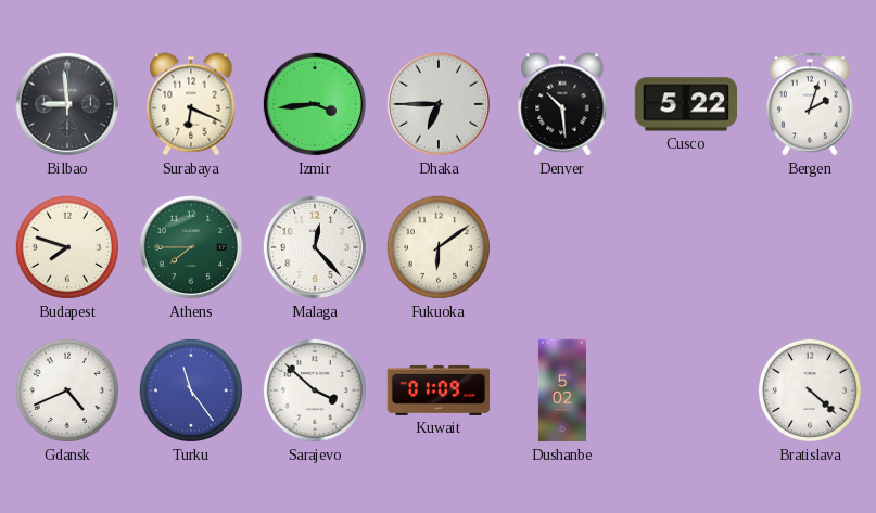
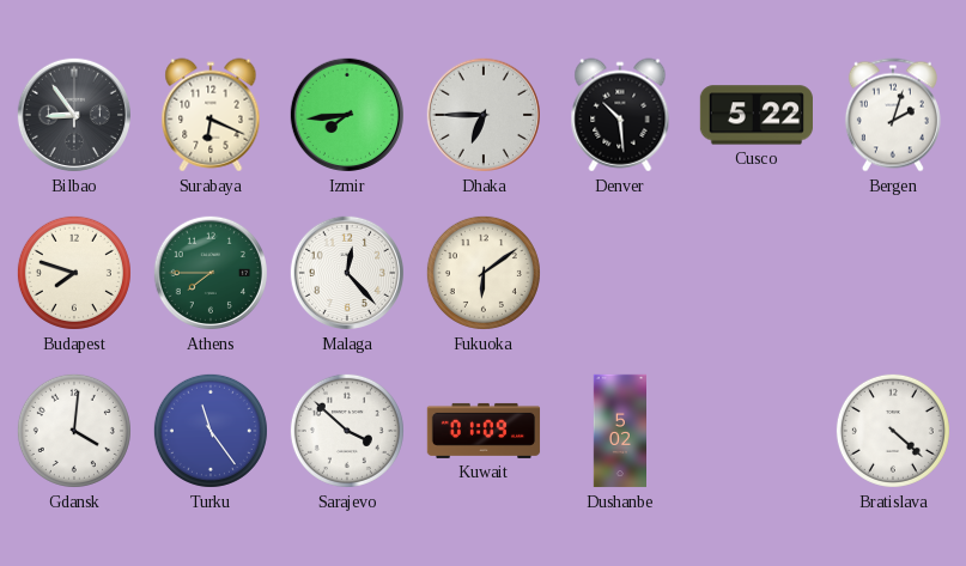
Bilbao: 8:59 -> 8:54
Izmir: 3:44 -> 7:44
Gdansk: 4:41 -> 4:01
